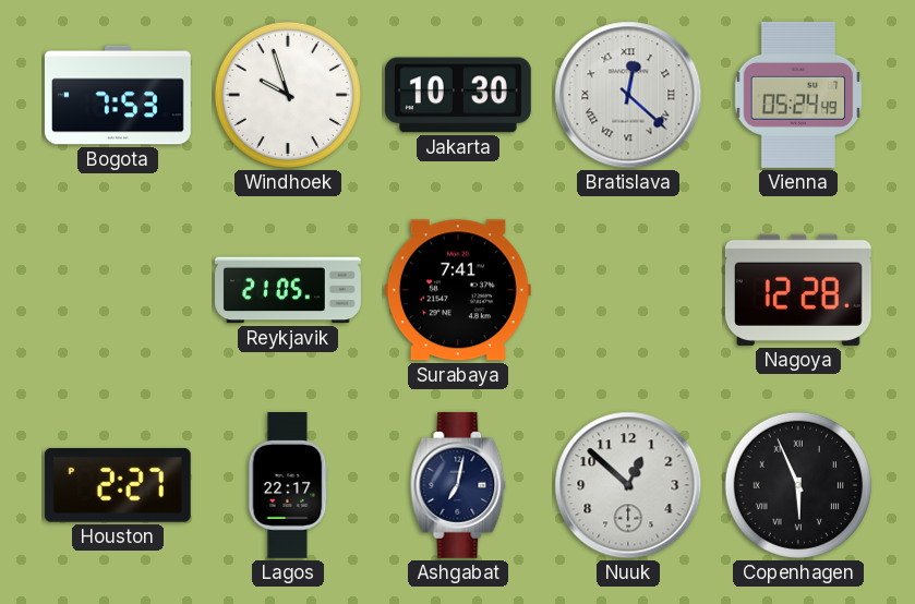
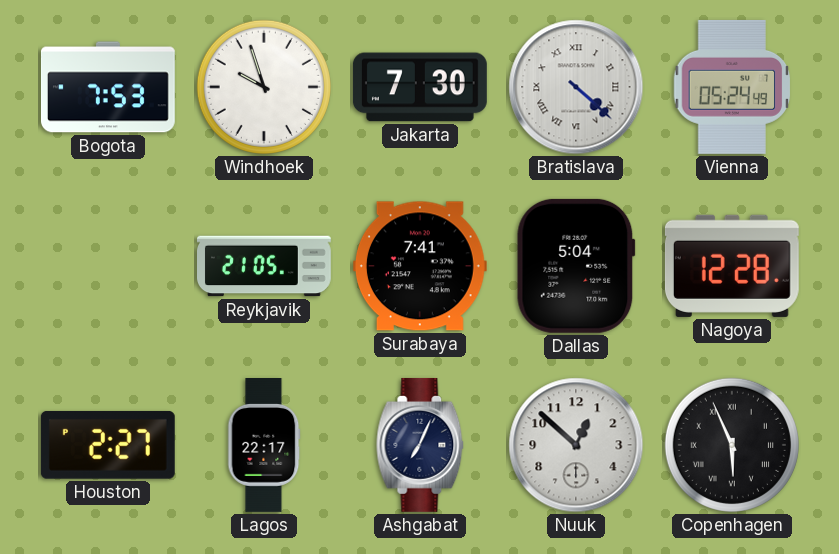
Jakarta: 10:30 -> 7:30
Bratislava: 12:22 -> 4:22
Dallas: none -> 5:04
Ashgabat: 7:02 -> 7:04
